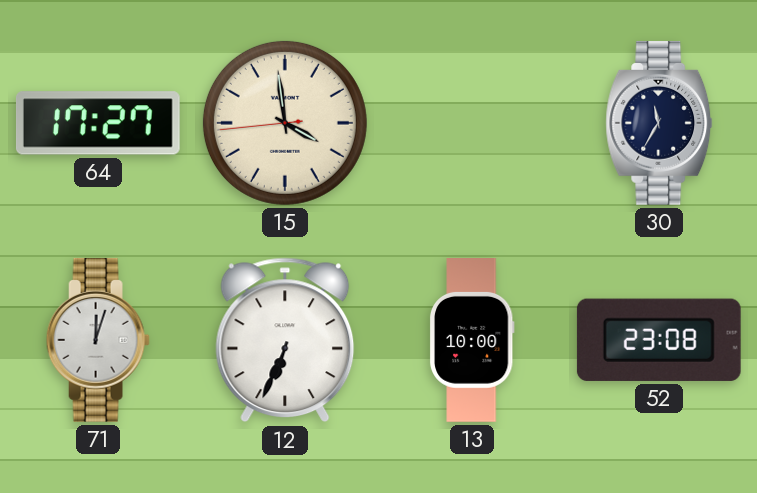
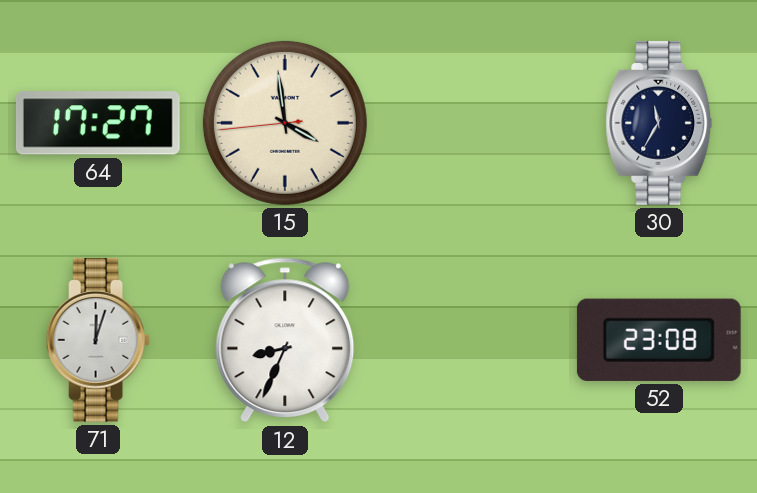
12: 6:34 -> 8:34
13: 10:00 -> none
